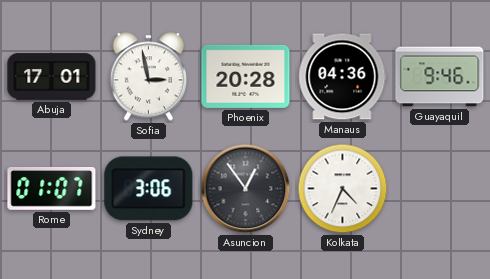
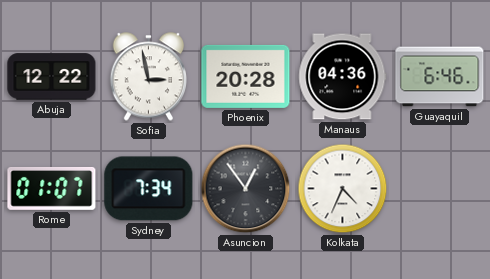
Abuja: 17:01 -> 12:22
Guayaquil: 9:46 -> 6:46
Sydney: 3:06 -> 7:34
